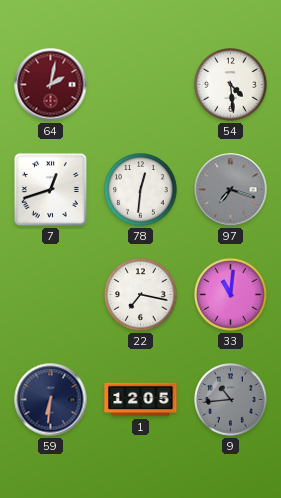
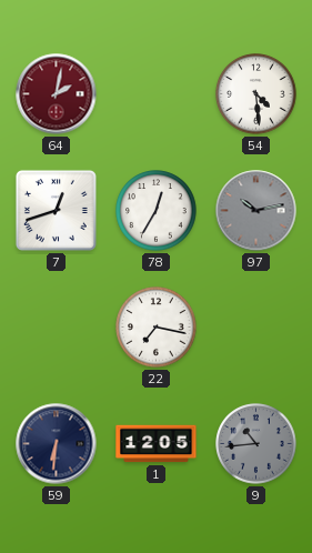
78: 12:31 -> 12:35
97: 7:18 -> 10:13
33: 11:01 -> none
